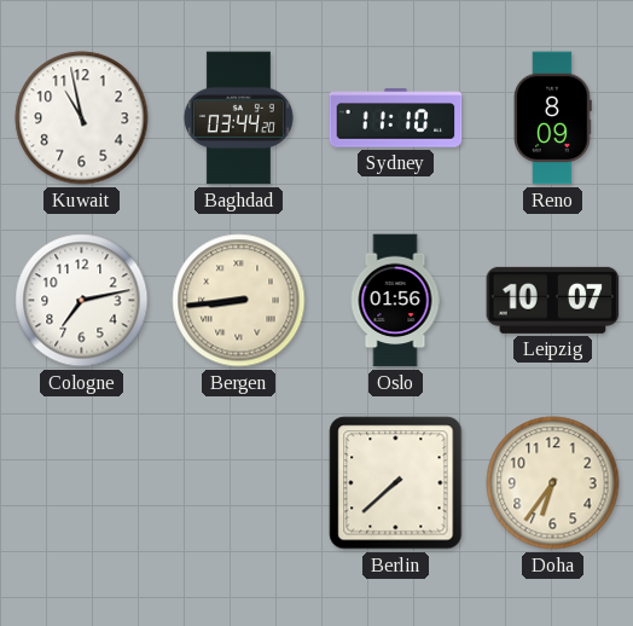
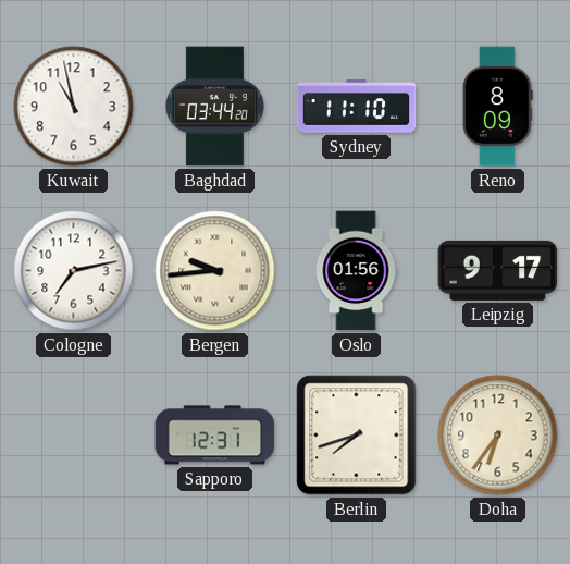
Bergen: 8:44 -> 9:44
Leipzig: 10:07 -> 9:17
Sapporo: none -> 12:31
Berlin: 7:38 -> 7:42
